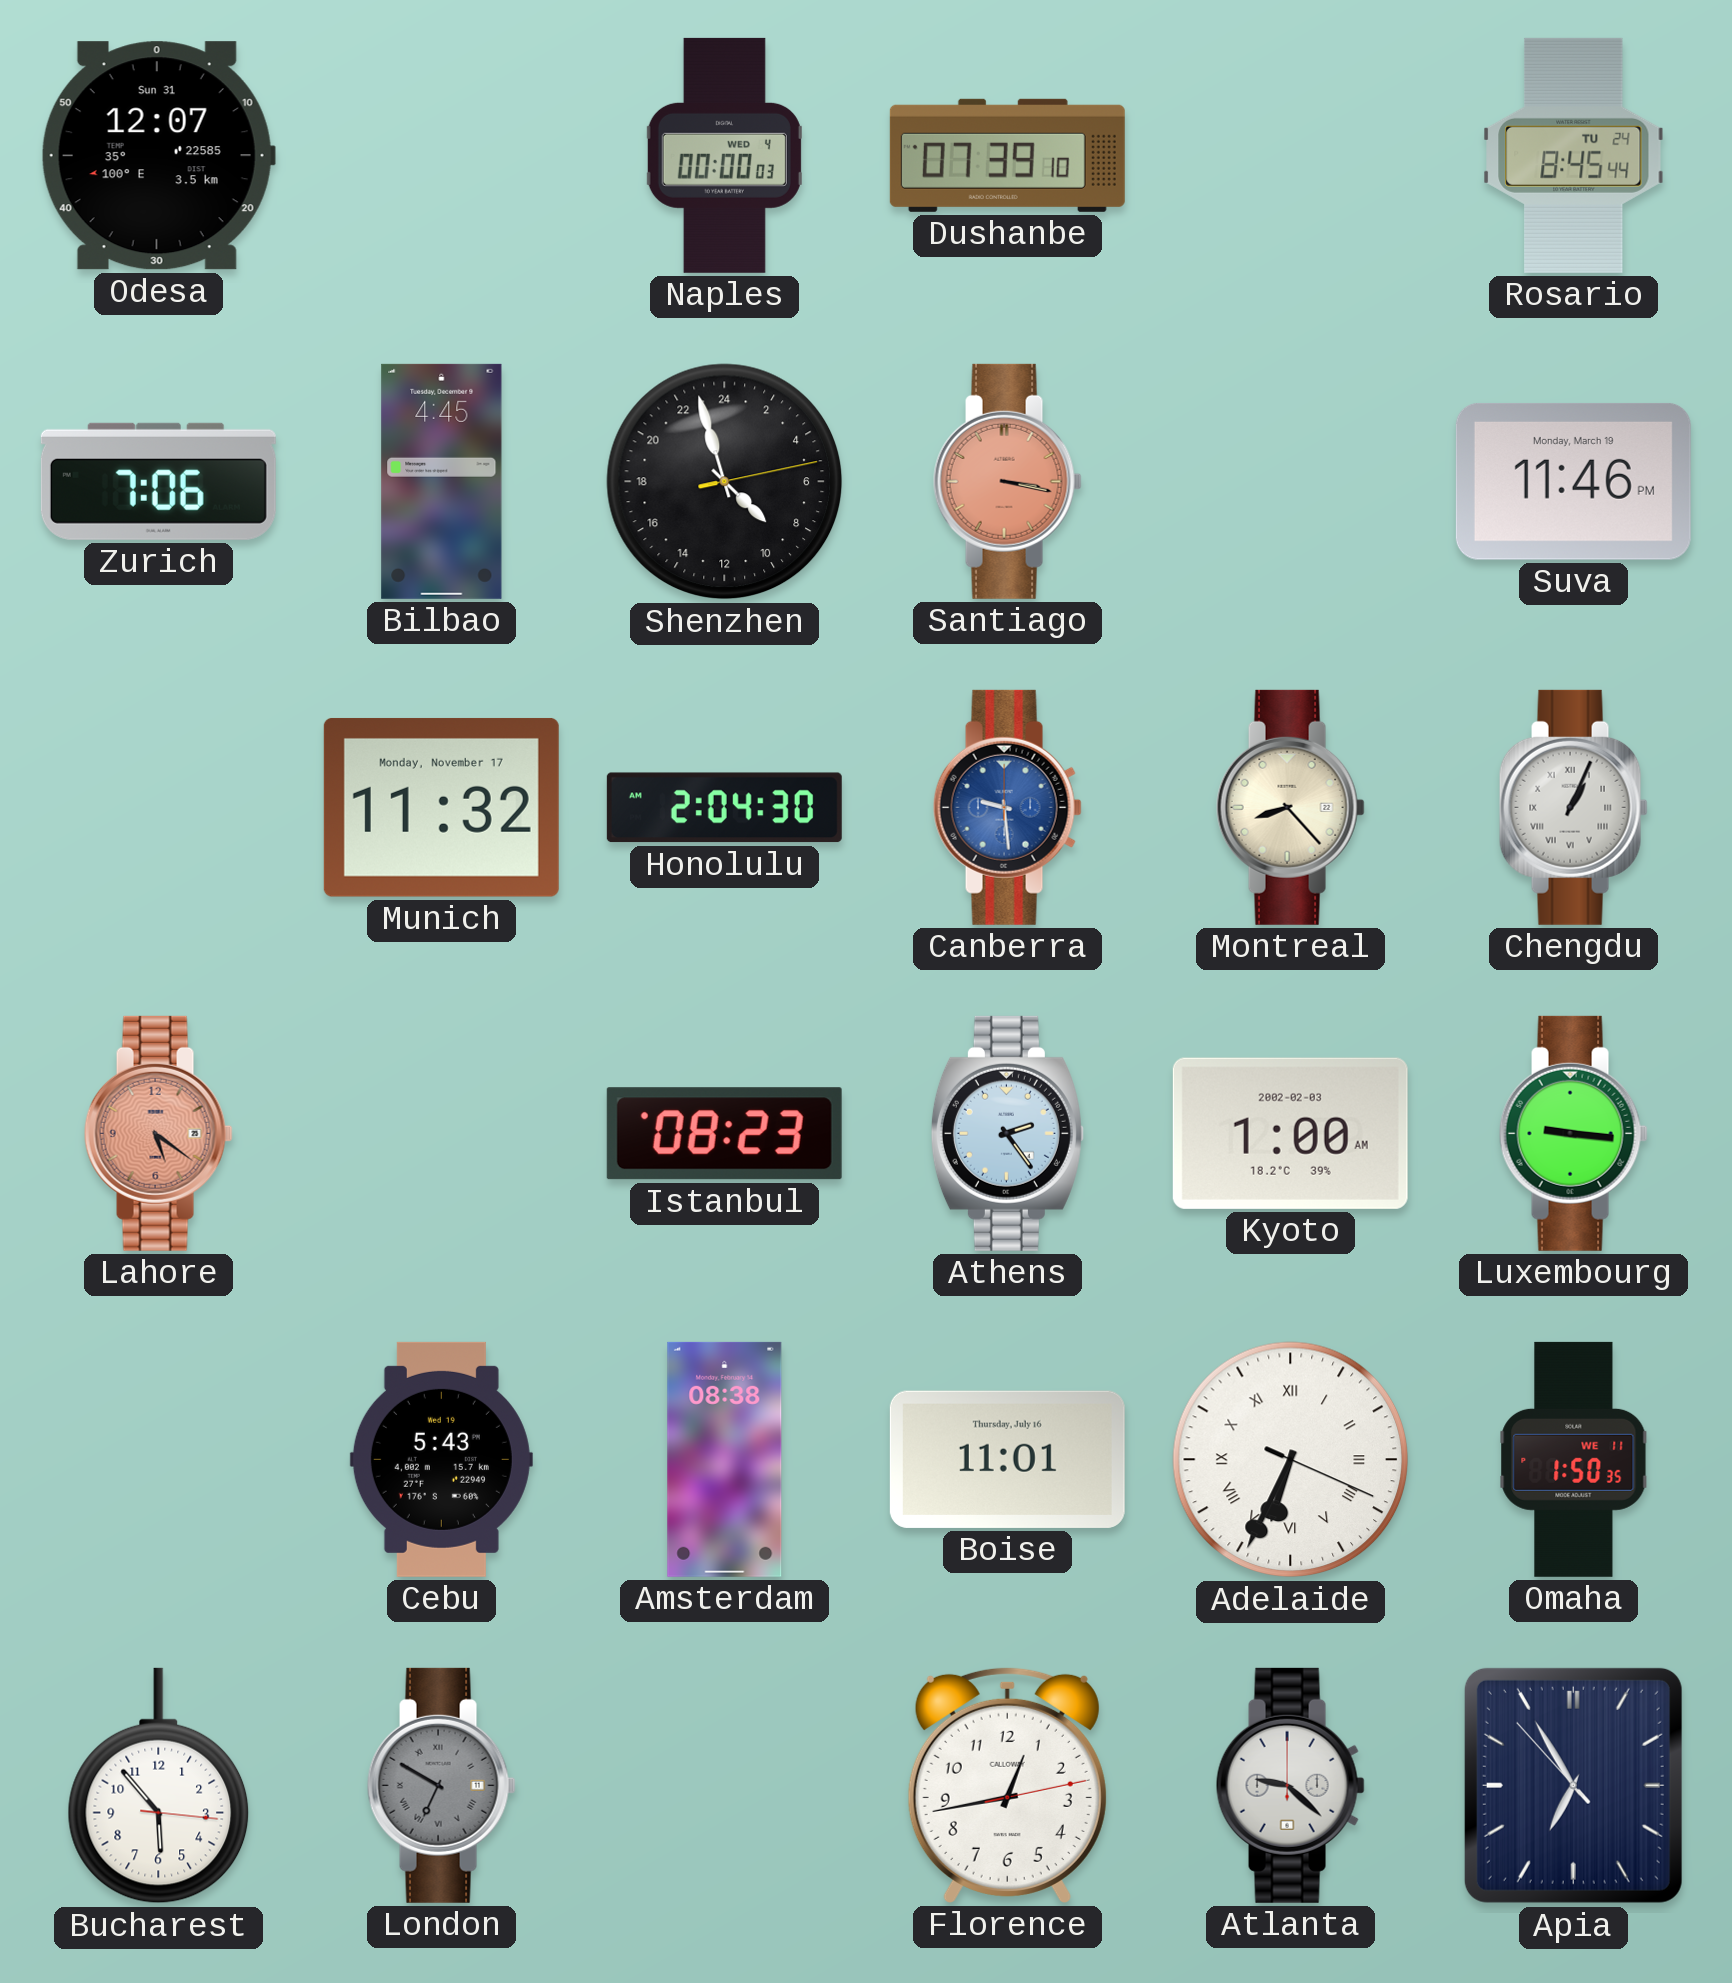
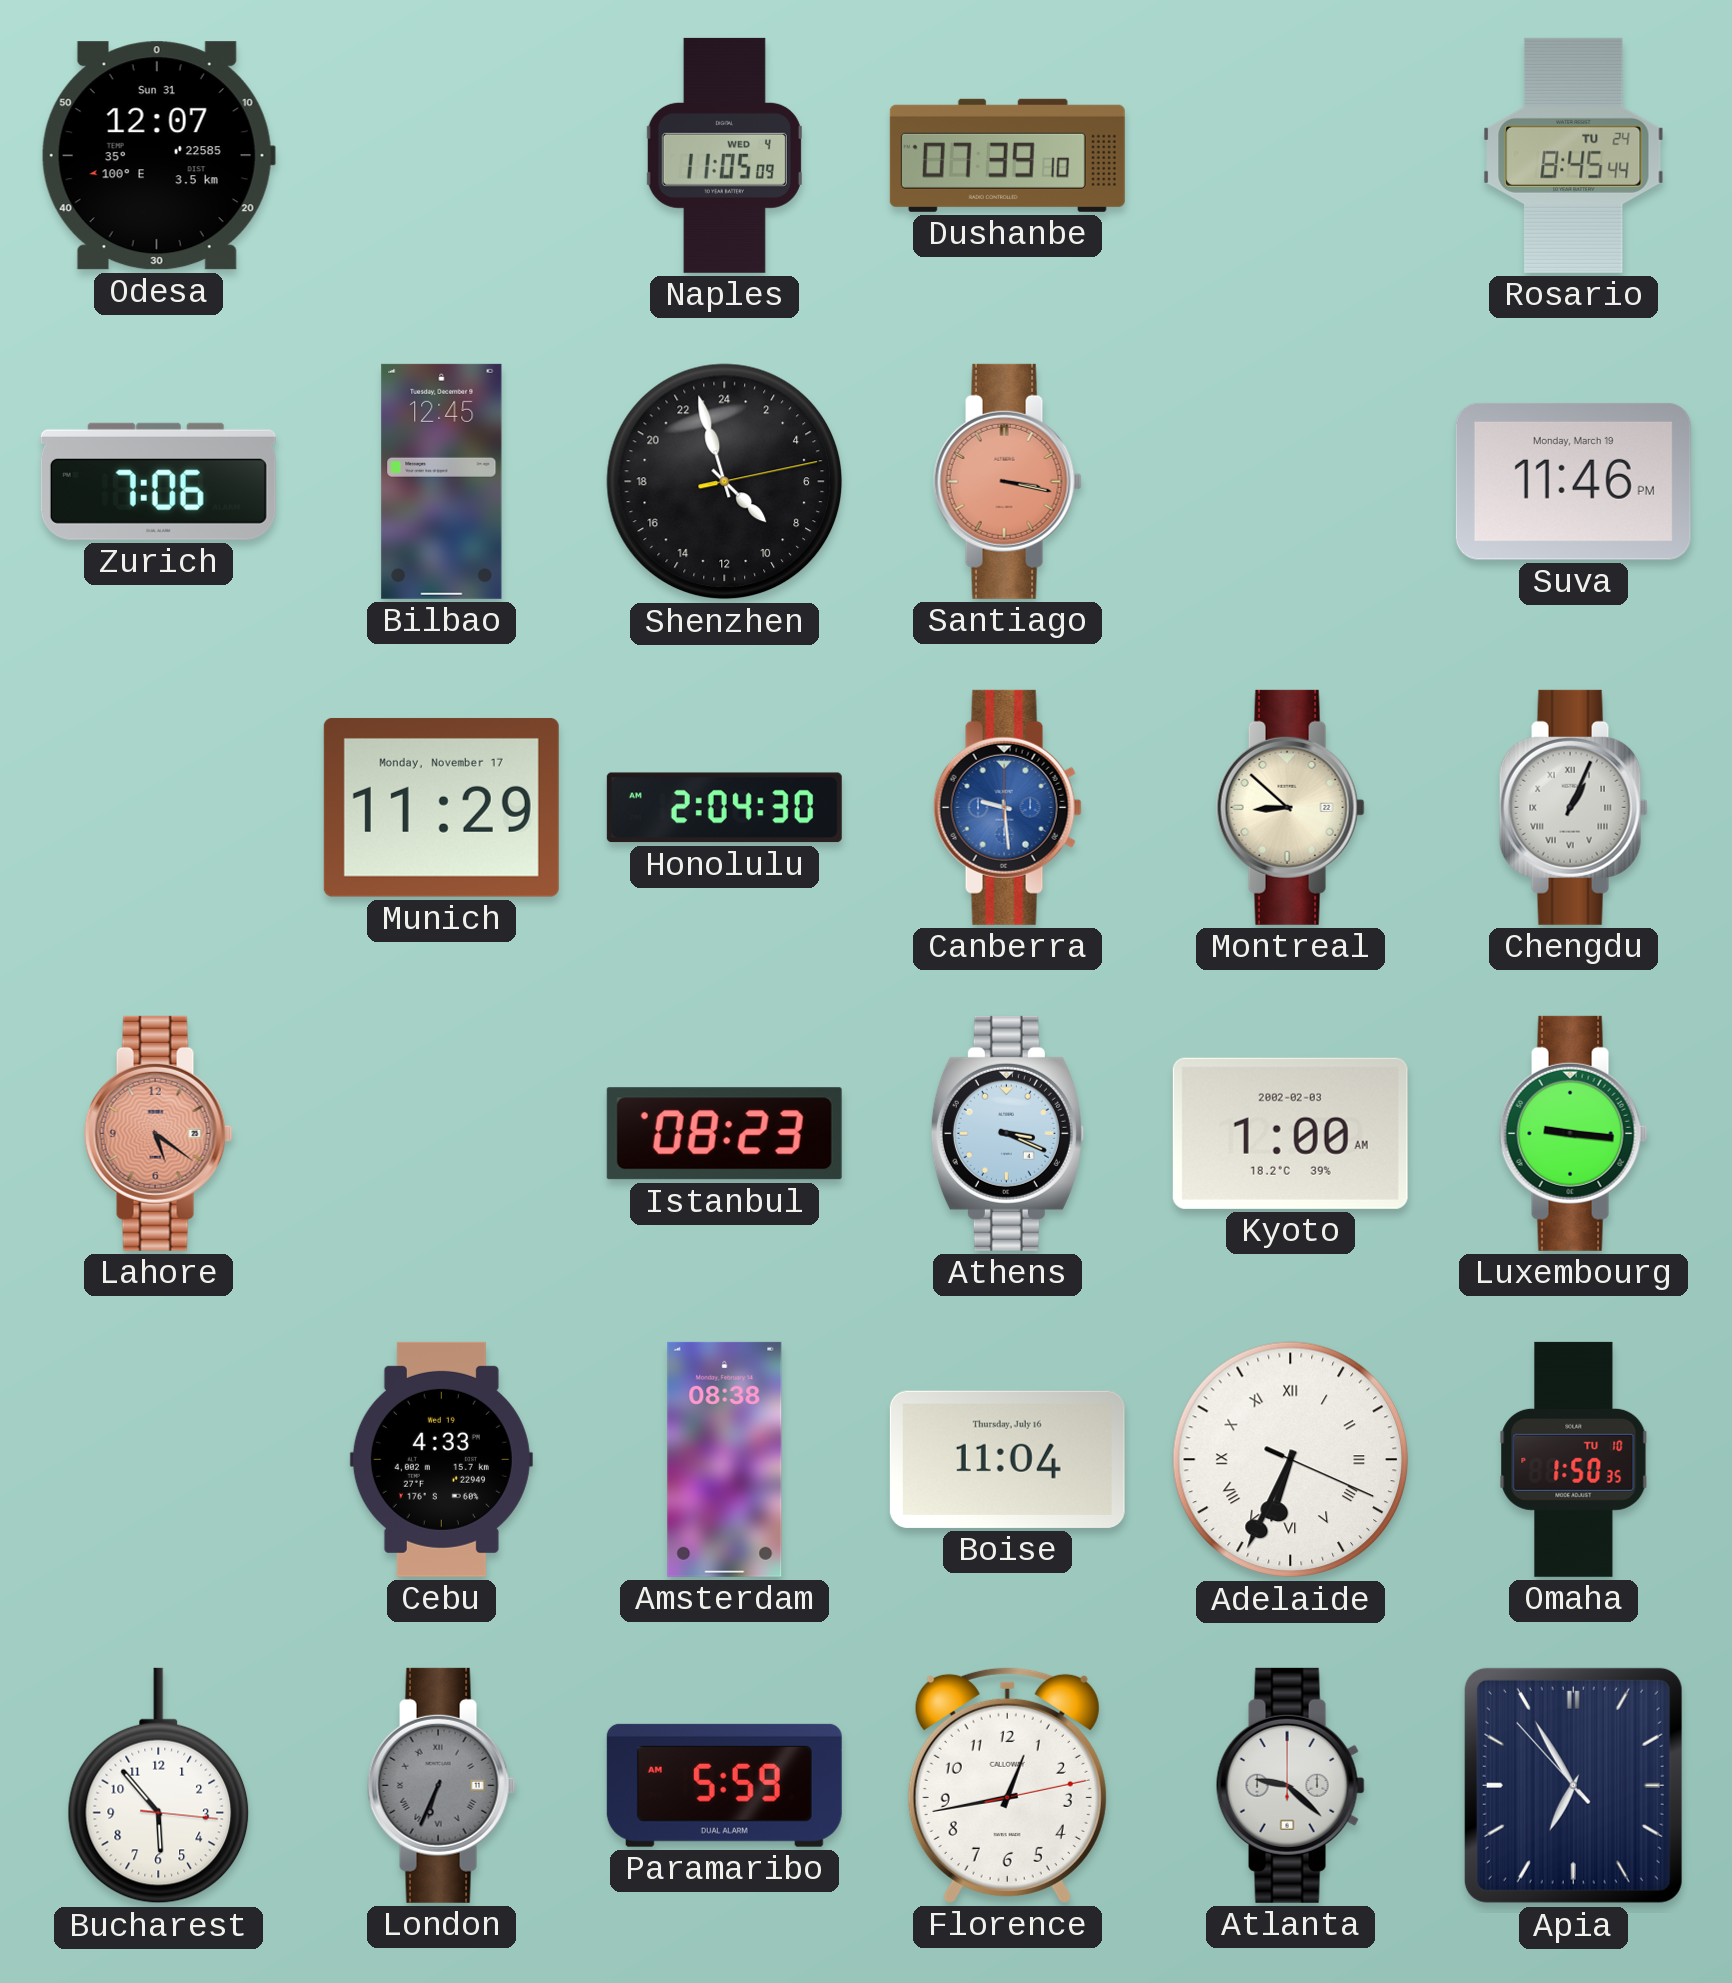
Naples: 00:00 -> 11:05
Bilbao: 4:45 -> 12:45
Munich: 11:32 -> 11:29
Montreal: 8:23 -> 8:52
Athens: 2:24 -> 3:19
Cebu: 5:43 -> 4:33
Boise: 11:01 -> 11:04
Omaha date: WE 11 -> TU 10
London: 6:50 -> 6:34
Paramaribo: none -> 5:59
